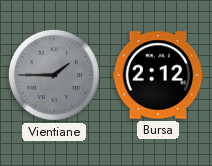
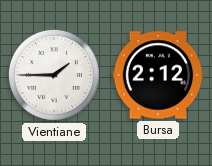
Vientiane dial: grey -> white
